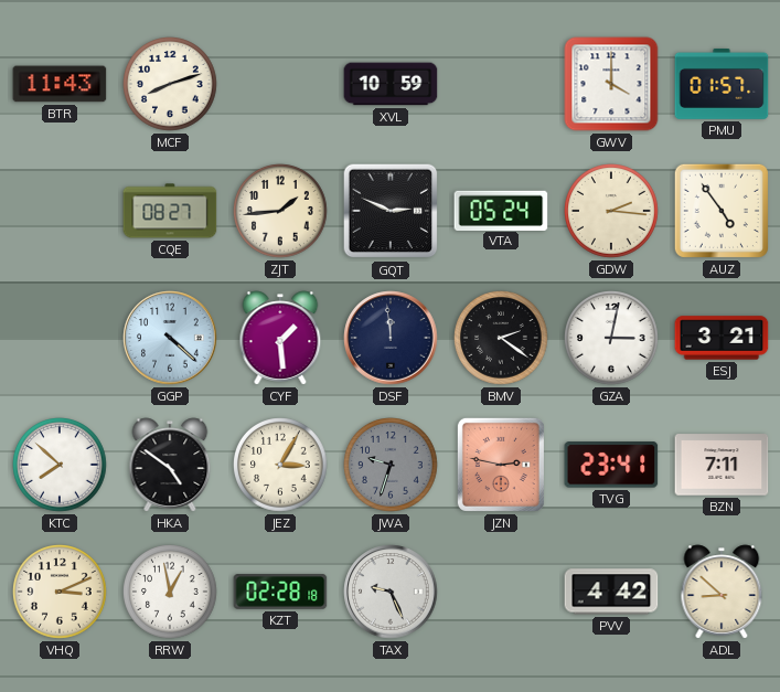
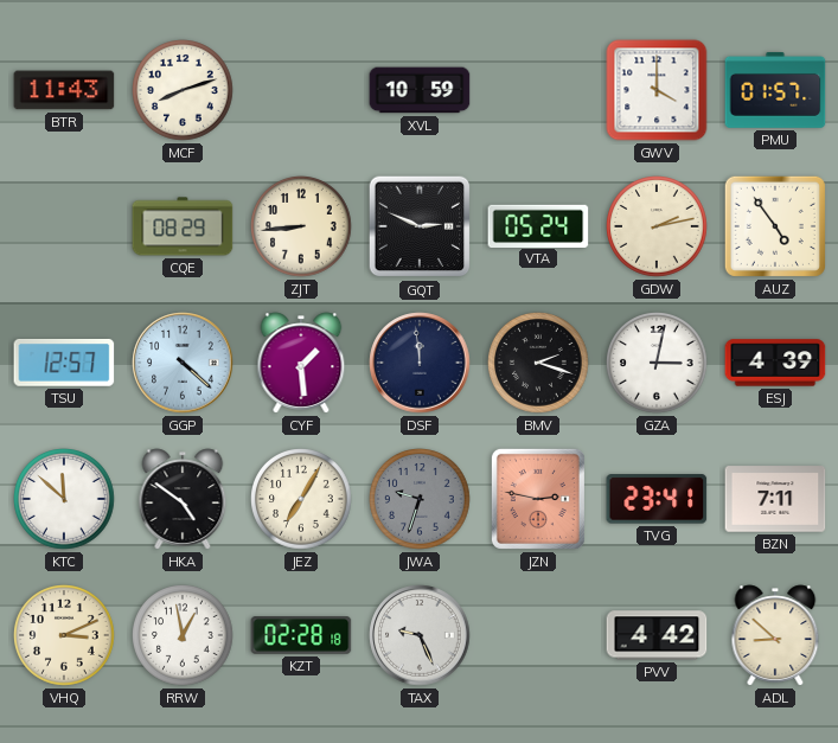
CQE: 08:27 -> 08:29
ZJT: 1:44 -> 8:44
GDW: 2:16 -> 2:13
TSU: none -> 12:57
BMV: 2:21 -> 2:18
ESJ: 3:21 -> 4:39
KTC: 7:52 -> 11:52
JEZ: 3:05 -> 7:05
